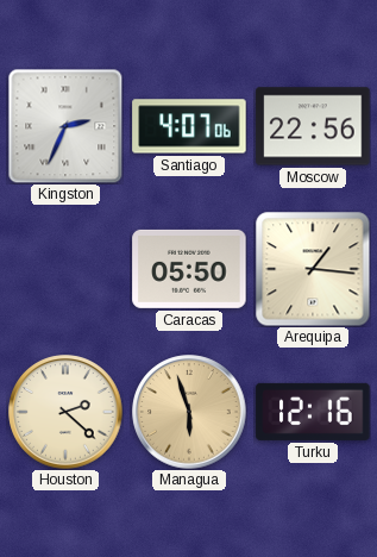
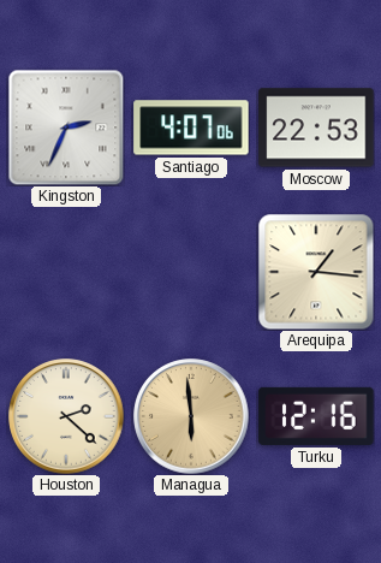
Moscow: 22:56 -> 22:53
Caracas: 05:50 -> none
Managua: 5:57 -> 5:59
